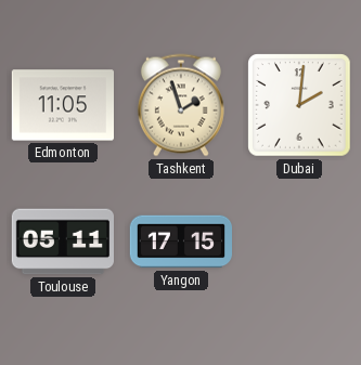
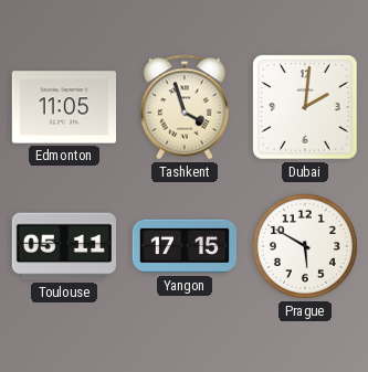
Tashkent: 1:57 -> 3:57
Prague: none -> 5:50
